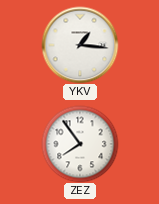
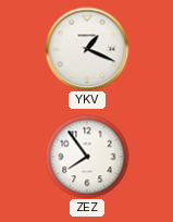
YKV: 1:16 -> 1:19
